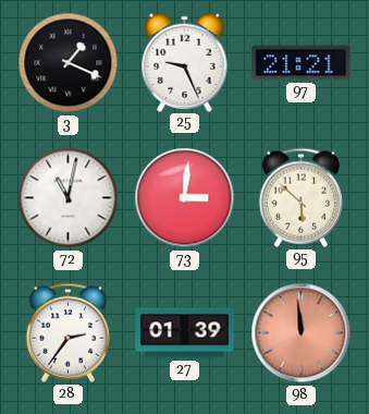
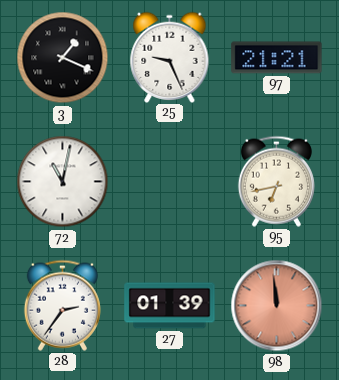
73: 3:01 -> none
95: 5:52 -> 6:43
